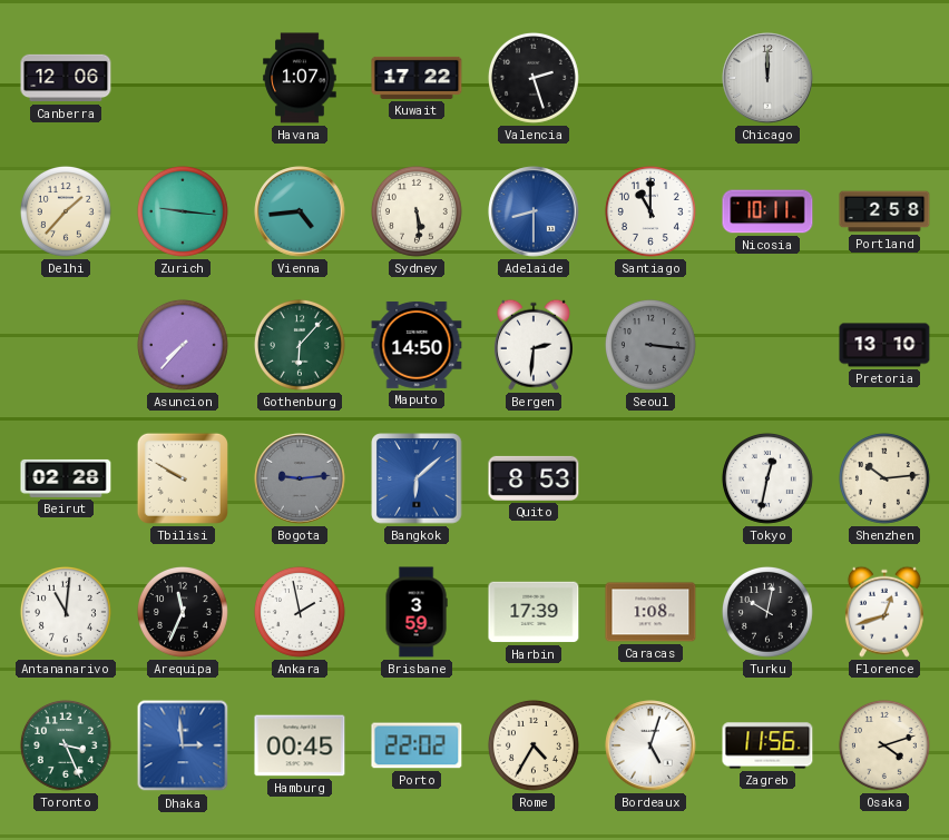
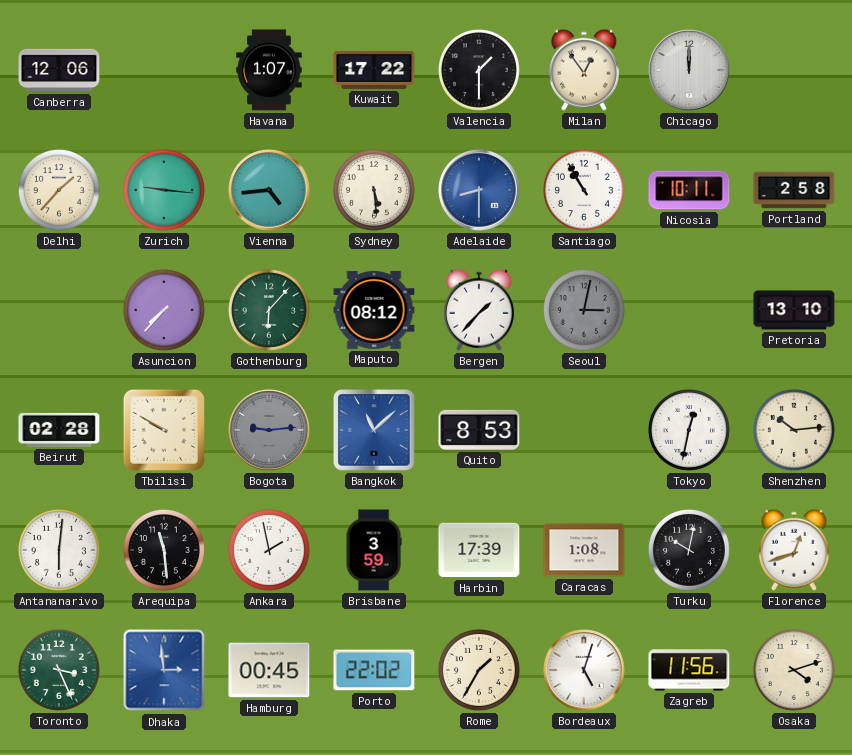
Valencia: 2:27 -> 1:30
Milan: none -> 12:54
Santiago: 11:00 -> 10:55
Maputo: 14:50 -> 08:12
Bergen: 2:31 -> 1:37
Seoul: 3:16 -> 3:02
Bangkok: 6:08 -> 11:08
Antananarivo: 11:01 -> 6:01
Arequipa: 11:34 -> 11:29
Rome: 4:35 -> 1:35
